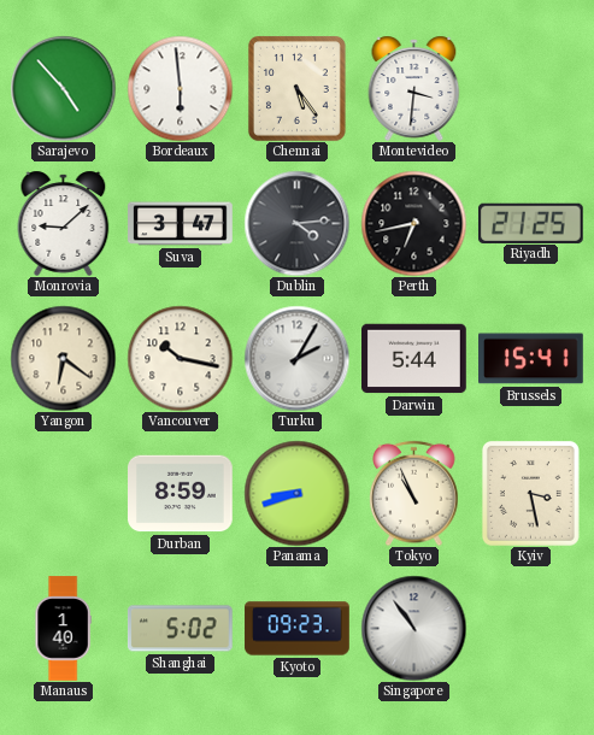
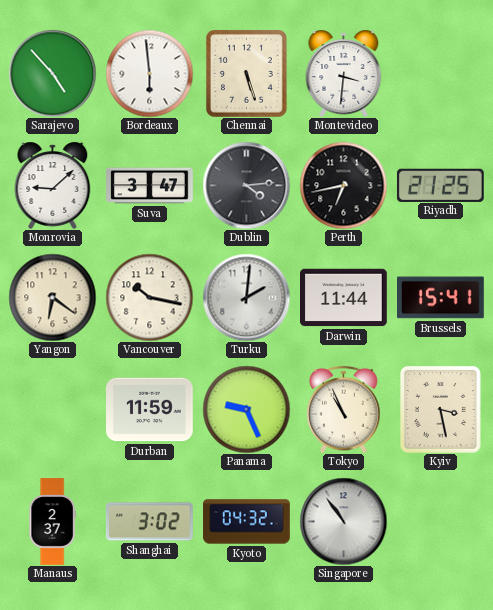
Chennai: 5:24 -> 5:27
Turku: 2:05 -> 2:01
Darwin: 5:44 -> 11:44
Durban: 8:59 -> 11:59
Panama: 8:42 -> 9:26
Manaus: 1:40 -> 2:37
Shanghai: 5:02 -> 3:02
Kyoto: 09:23 -> 04:32
